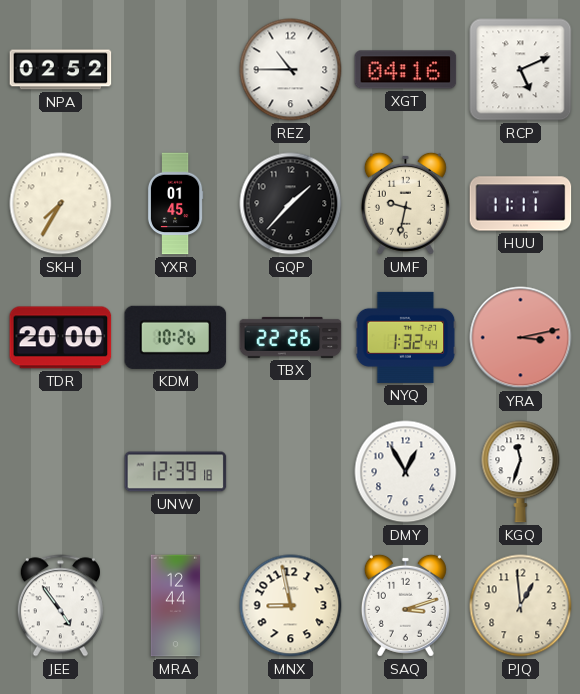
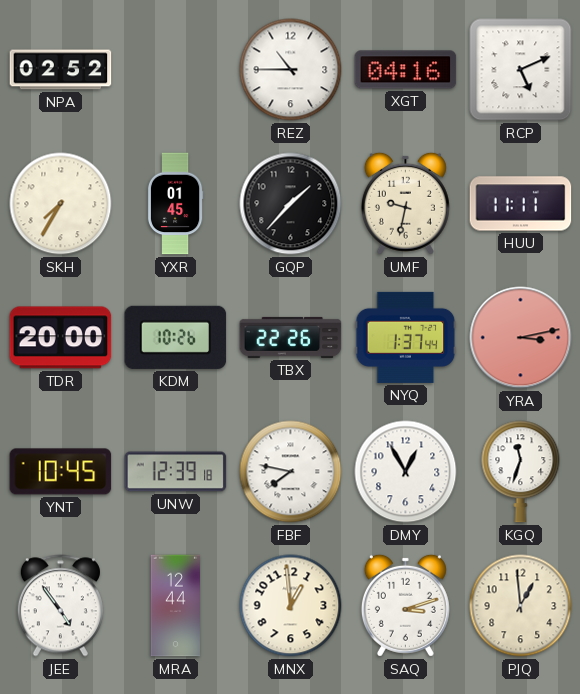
NYQ: 1:32 -> 1:37
YNT: none -> 10:45
FBF: none -> 7:47
MNX: 8:58 -> 12:59
